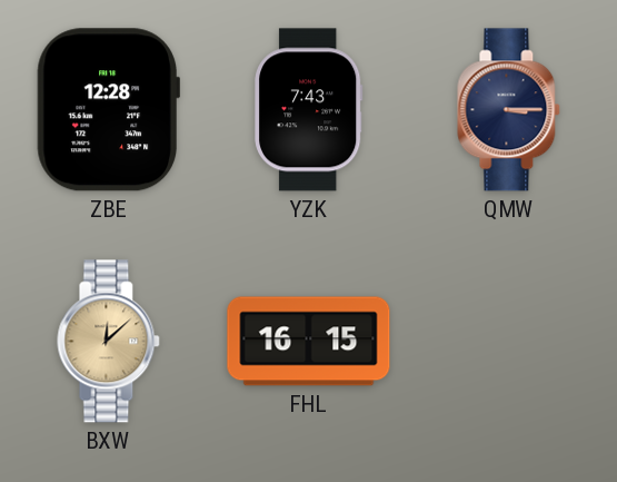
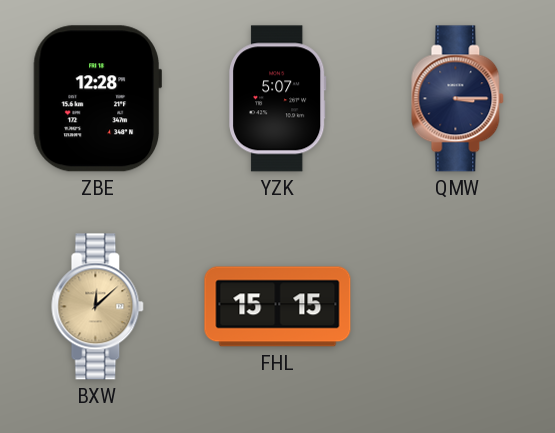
YZK: 7:43 -> 5:07
FHL: 16:15 -> 15:15
